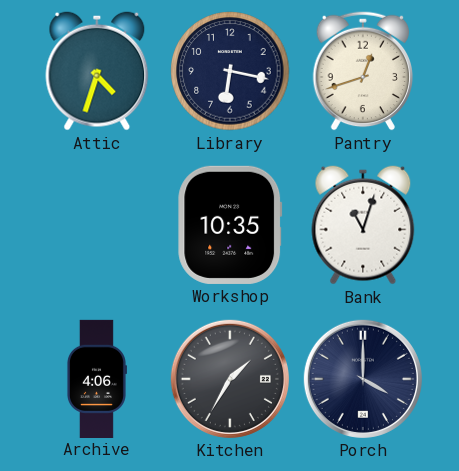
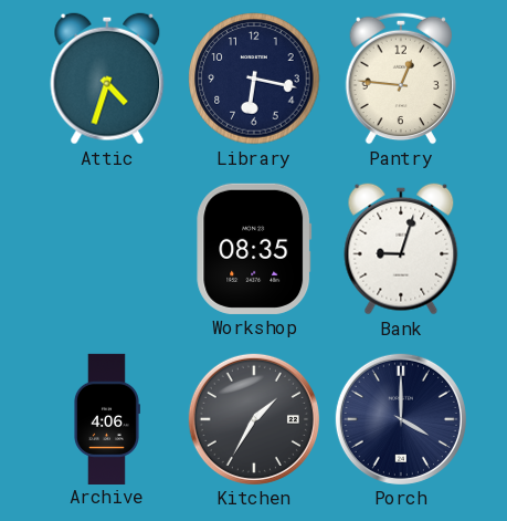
Pantry: 12:42 -> 12:46
Workshop: 10:35 -> 08:35
Bank: 11:03 -> 9:03
